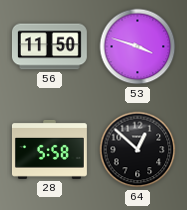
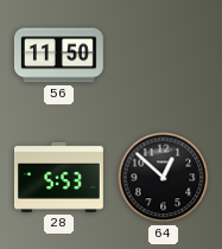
53: 3:48 -> none
28: 5:58 -> 5:53
